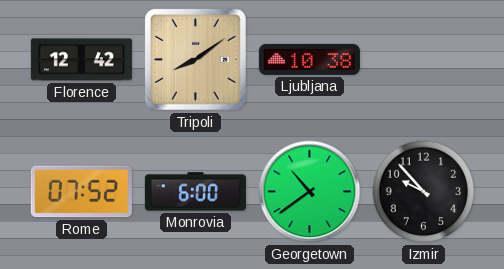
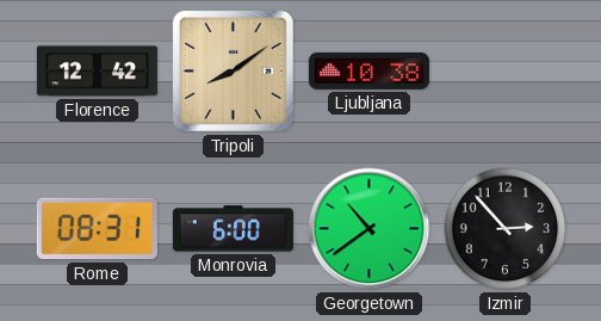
Rome: 07:52 -> 08:31
Izmir: 9:53 -> 2:53
